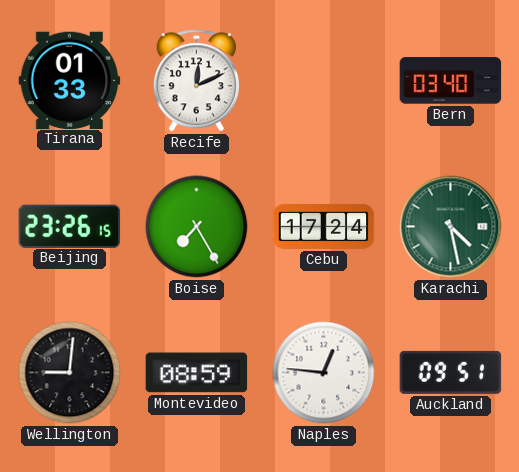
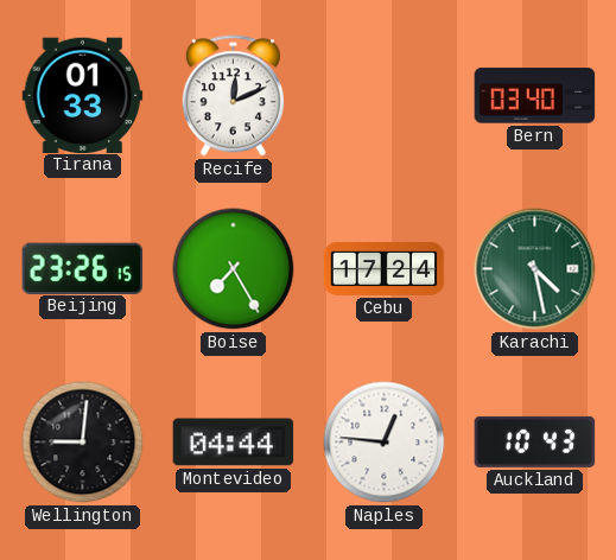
Montevideo: 08:59 -> 04:44
Auckland: 09:51 -> 10:43
